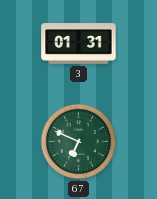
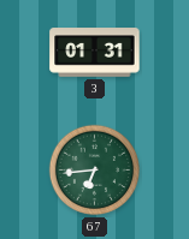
67: 6:49 -> 6:44
